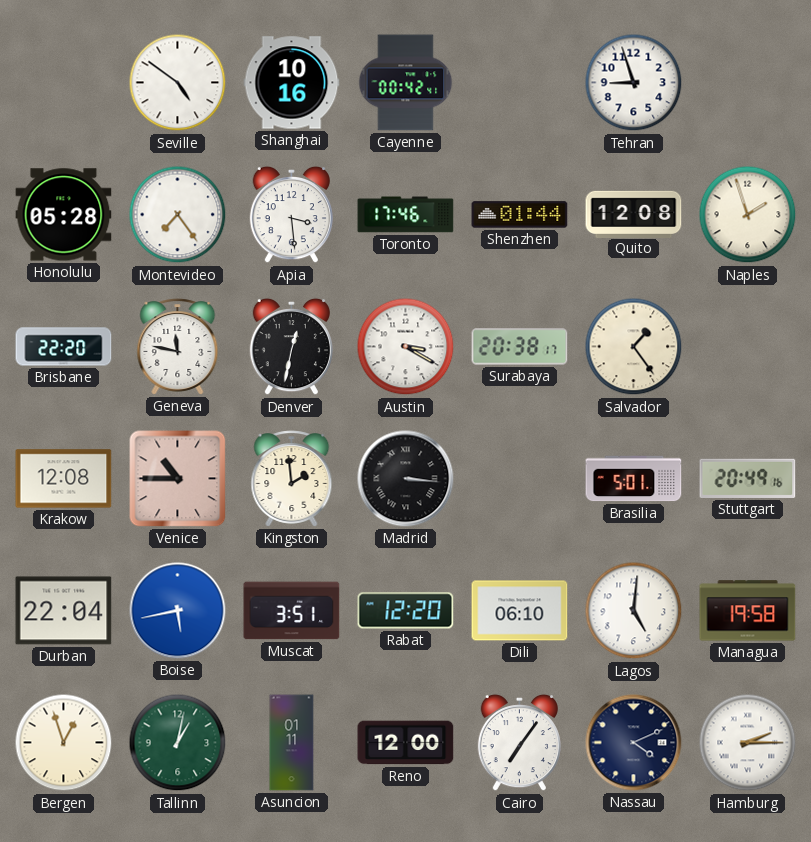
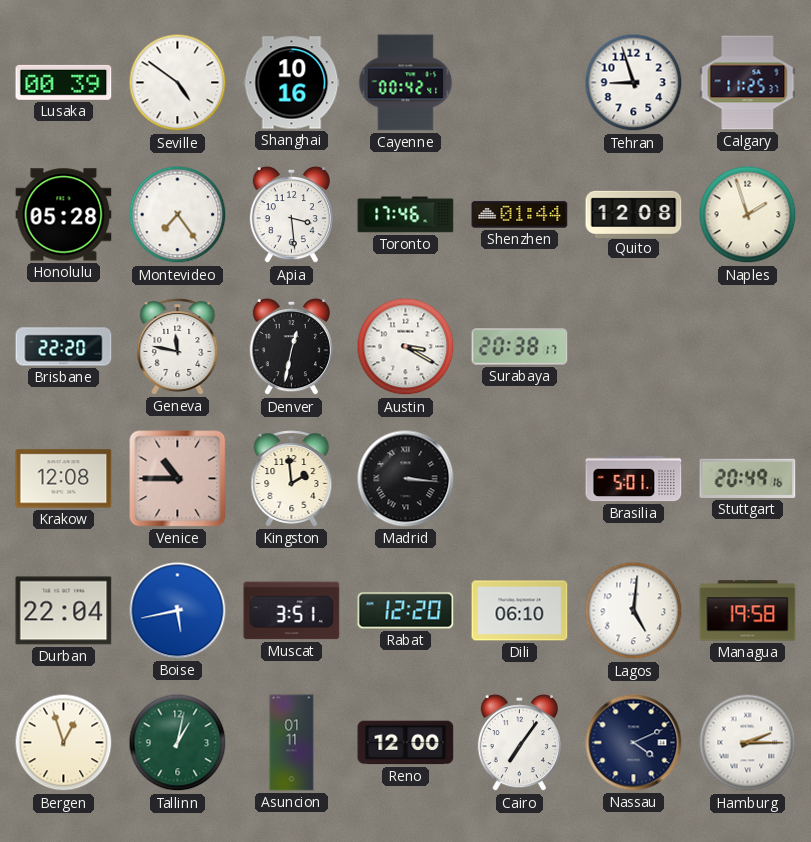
Lusaka: none -> 00:39
Calgary: none -> 11:25
Salvador: 1:24 -> none
